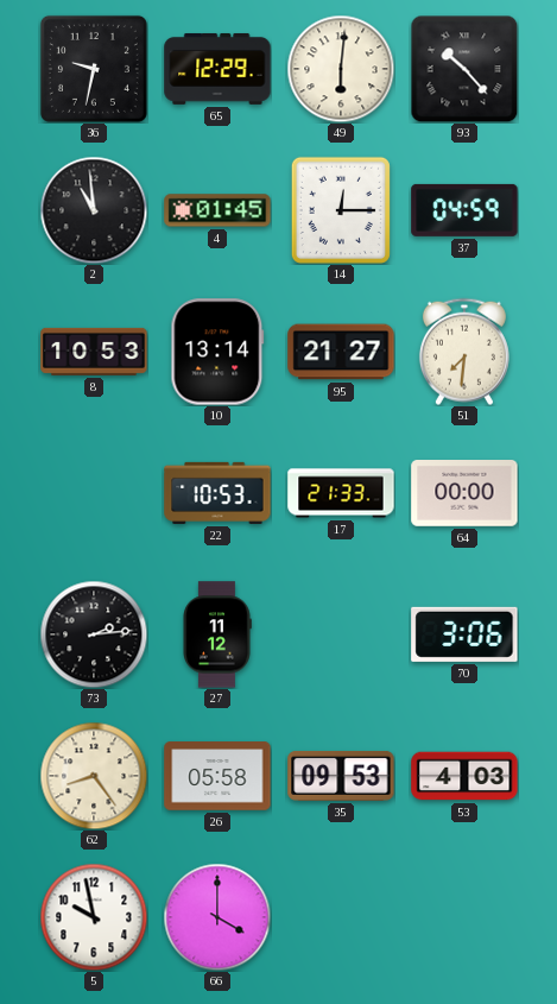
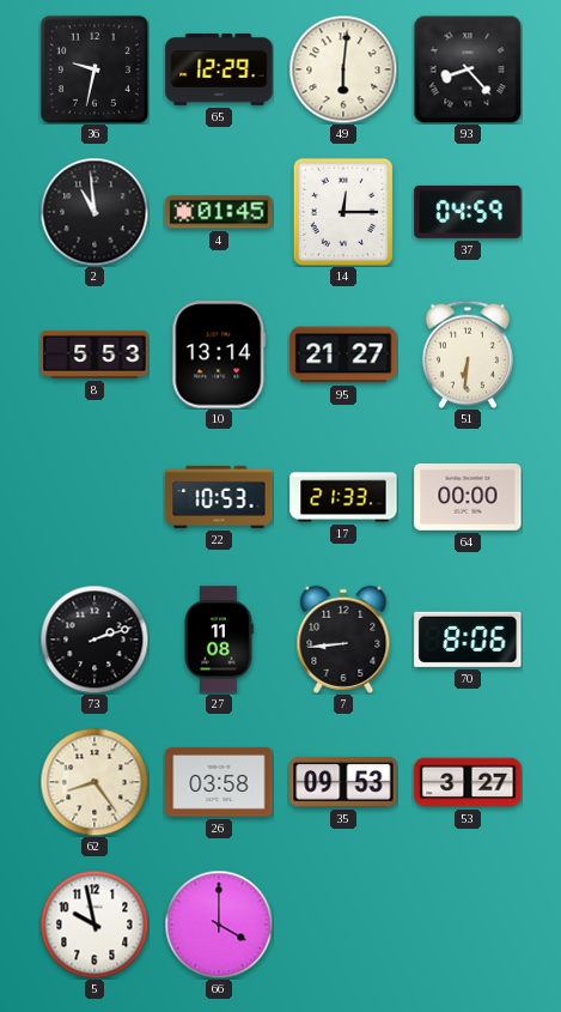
93: 10:23 -> 8:23
8: 10:53 -> 5:53
51: 7:31 -> 6:31
73: 2:14 -> 2:12
27: 11:12 -> 11:08
7: none -> 8:44
70: 3:06 -> 8:06
26: 05:58 -> 03:58
53: 4:03 -> 3:27
